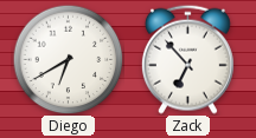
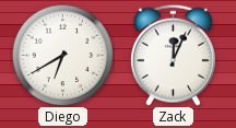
Zack: 6:53 -> 12:04
